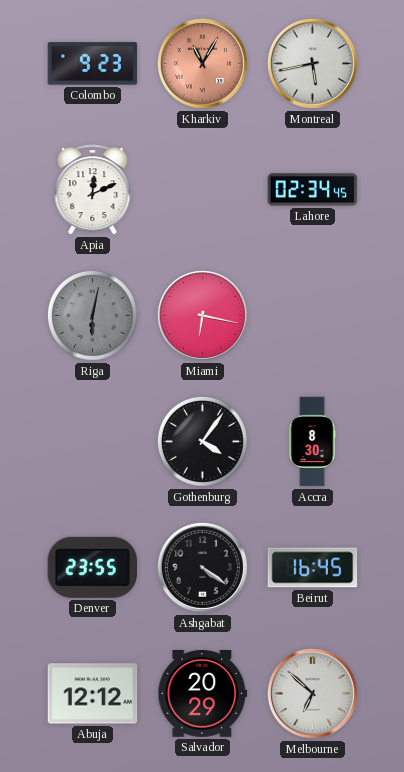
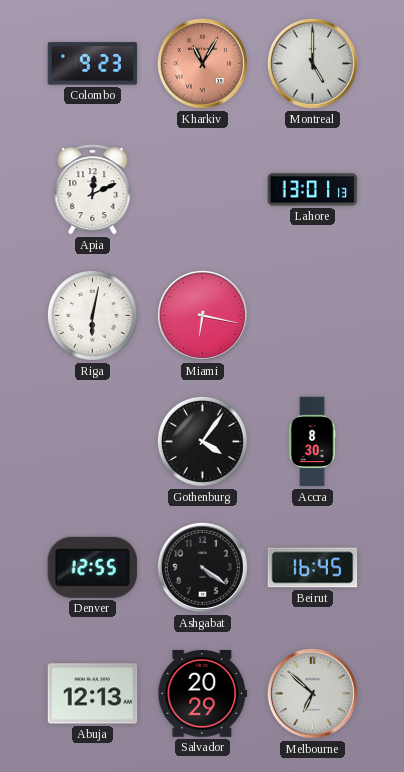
Montreal: 5:43 -> 5:00
Lahore: 02:34 -> 13:01
Riga dial: grey -> white
Denver: 23:55 -> 12:55
Abuja: 12:12 -> 12:13
